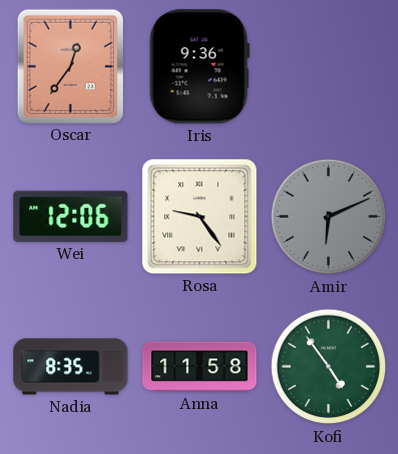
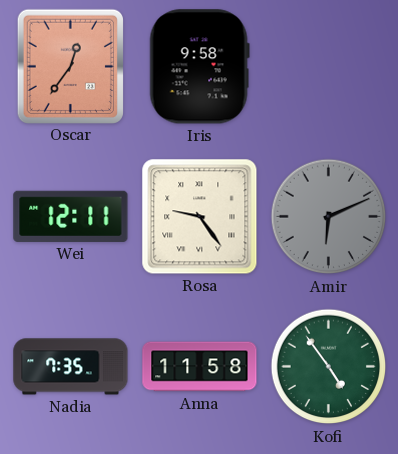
Iris: 9:36 -> 9:58
Wei: 12:06 -> 12:11
Nadia: 8:35 -> 7:35
